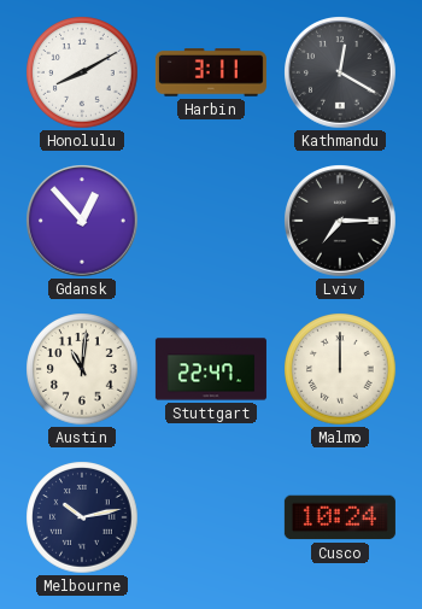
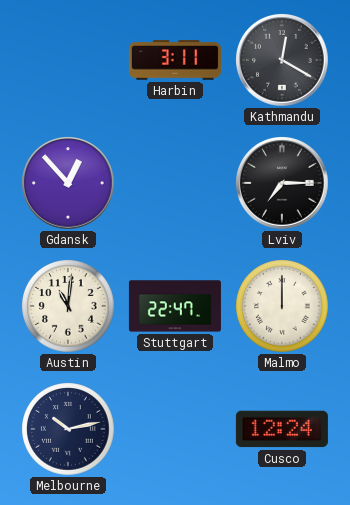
Honolulu: 8:10 -> none
Cusco: 10:24 -> 12:24
